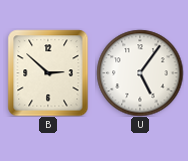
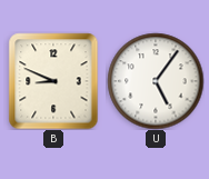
B: 2:52 -> 8:49
